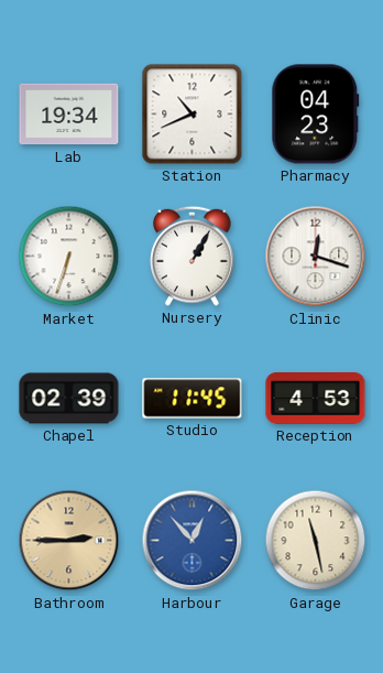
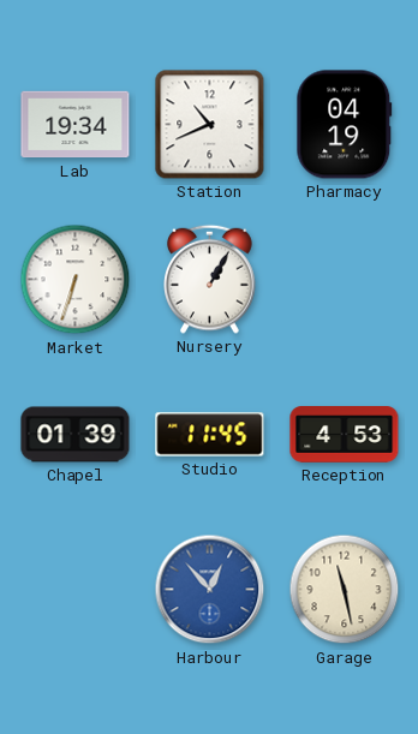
Pharmacy: 04:23 -> 04:19
Clinic: 12:18 -> none
Chapel: 02:39 -> 01:39
Bathroom: 2:45 -> none
